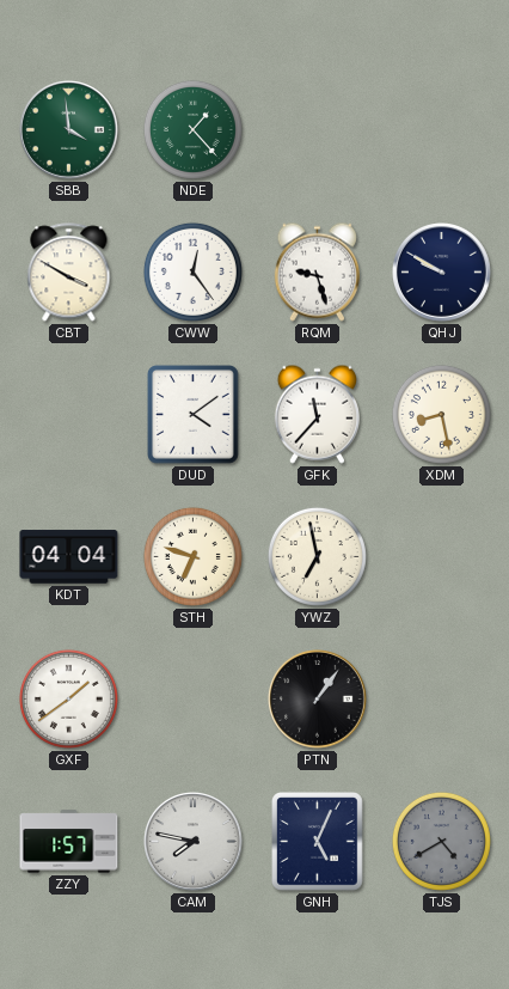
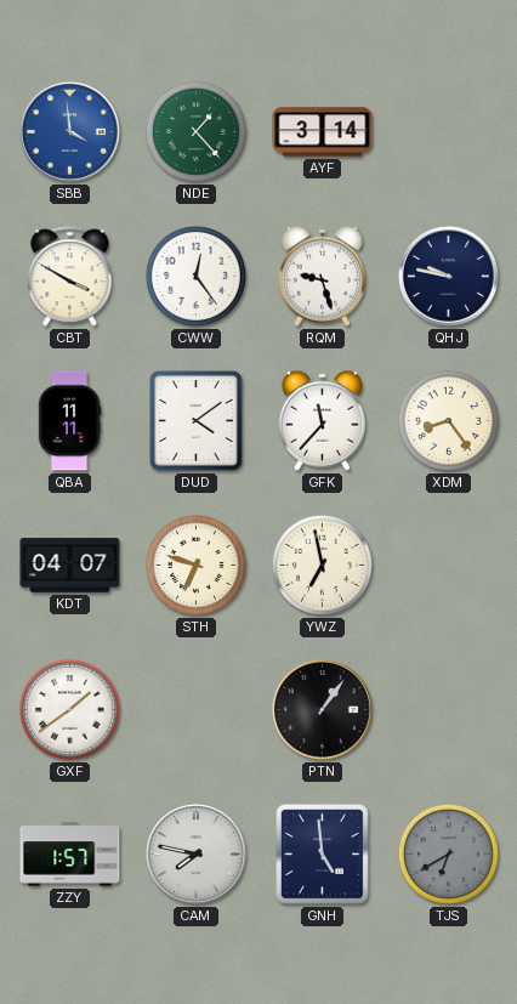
SBB dial: green -> blue
AYF: none -> 3:14
QHJ: 9:50 -> 9:47
QBA: none -> 11:11
XDM: 8:28 -> 8:24
KDT: 04:04 -> 04:07
GNH: 5:04 -> 4:59
TJS: 4:40 -> 6:40
